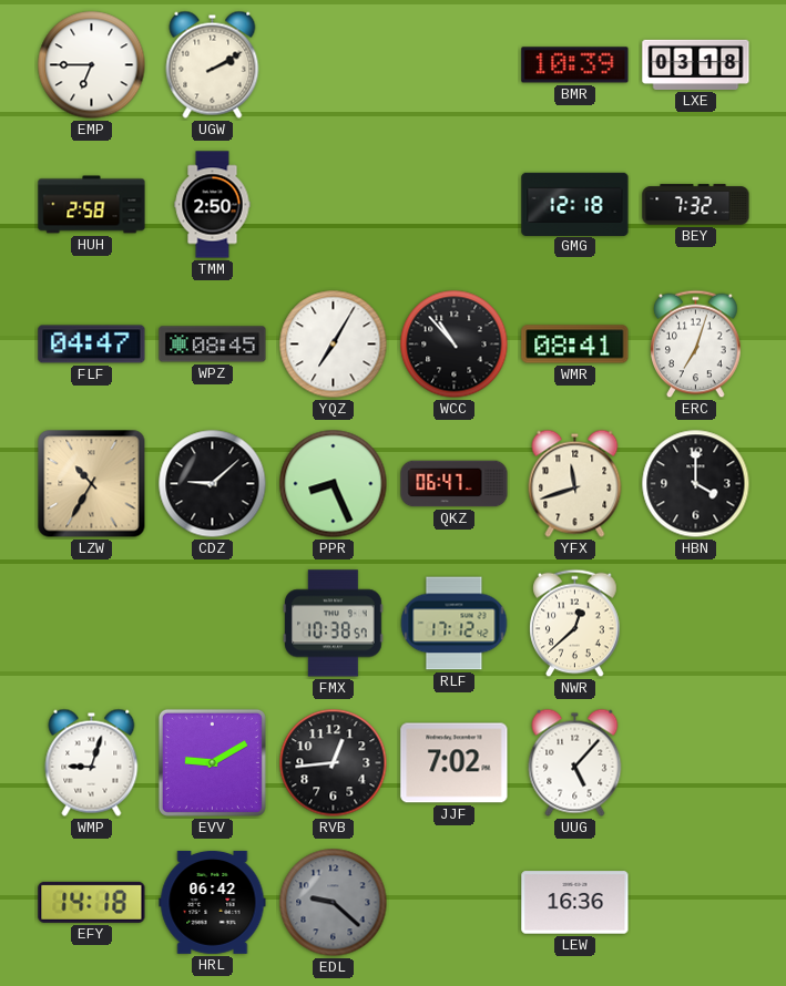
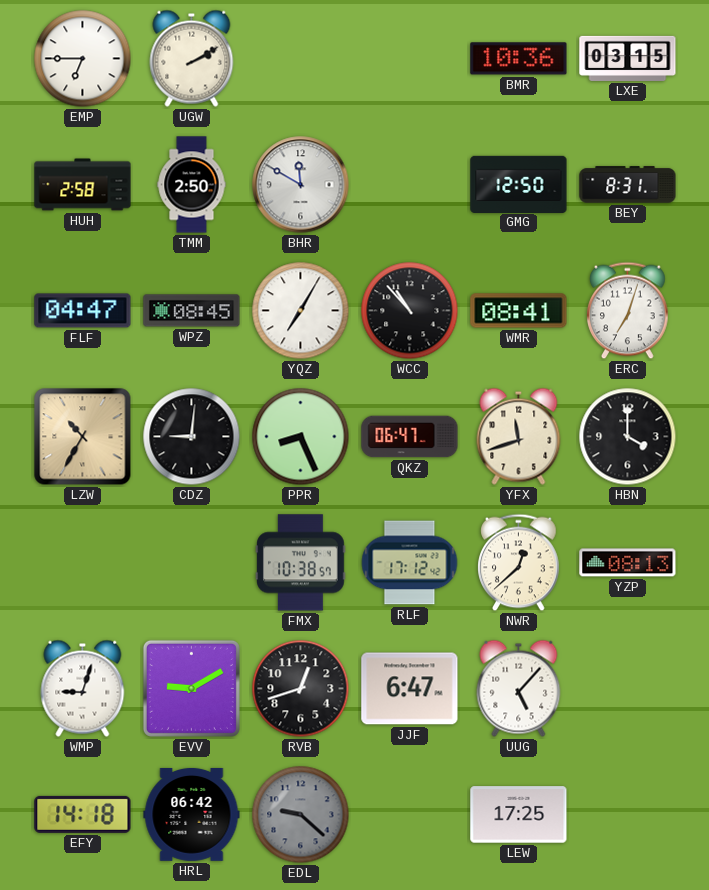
BMR: 10:39 -> 10:36
LXE: 03:18 -> 03:15
BHR: none -> 11:50
GMG: 12:18 -> 12:50
BEY: 7:32 -> 8:31
CDZ: 9:08 -> 9:01
YZP: none -> 08:13
RVB: 12:44 -> 12:42
JJF: 7:02 -> 6:47
LEW: 16:36 -> 17:25
